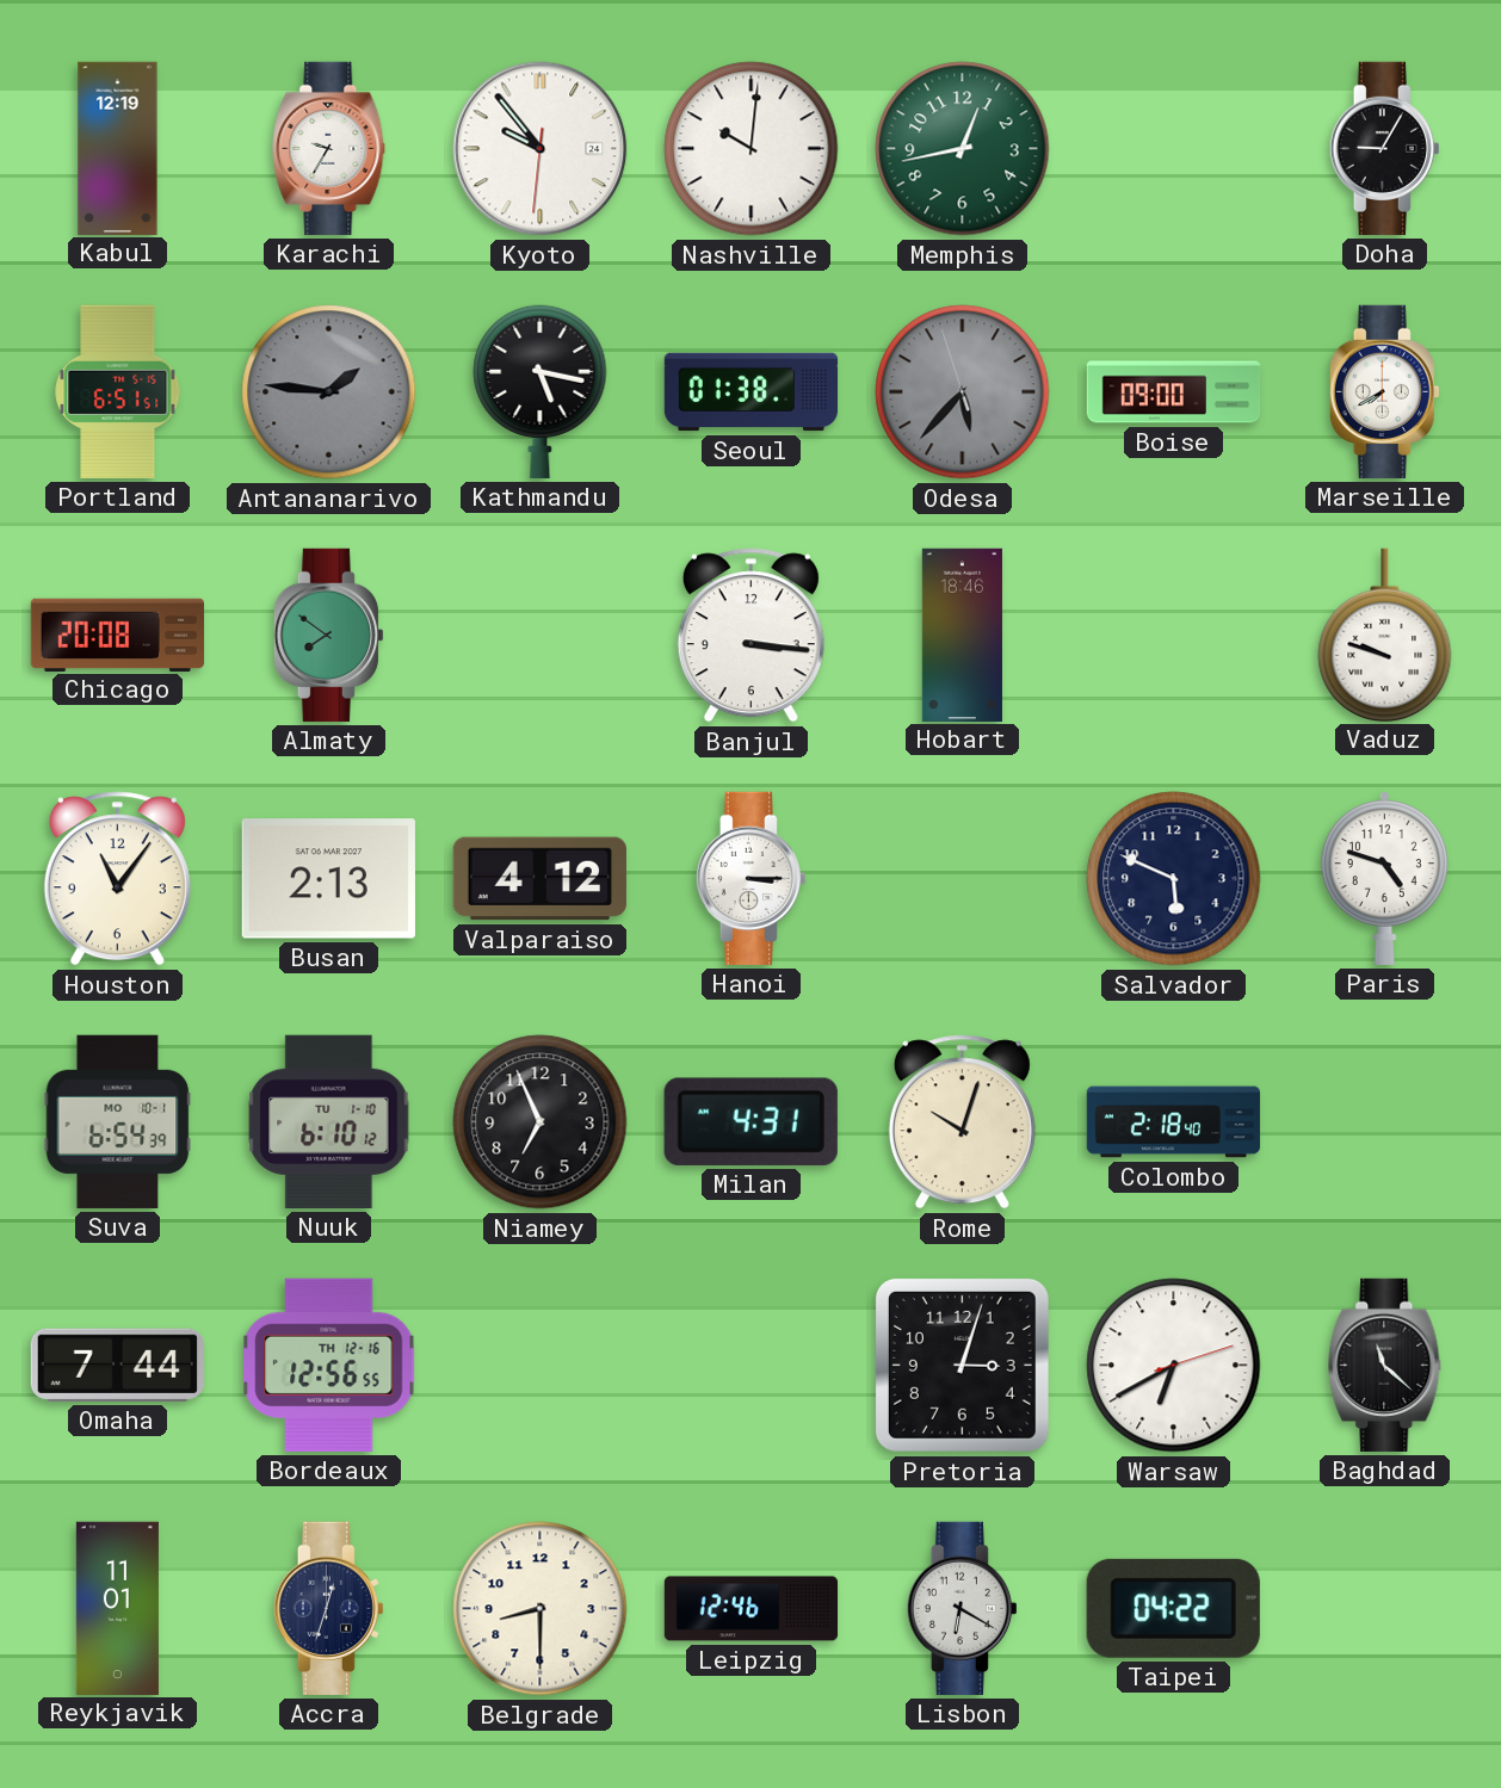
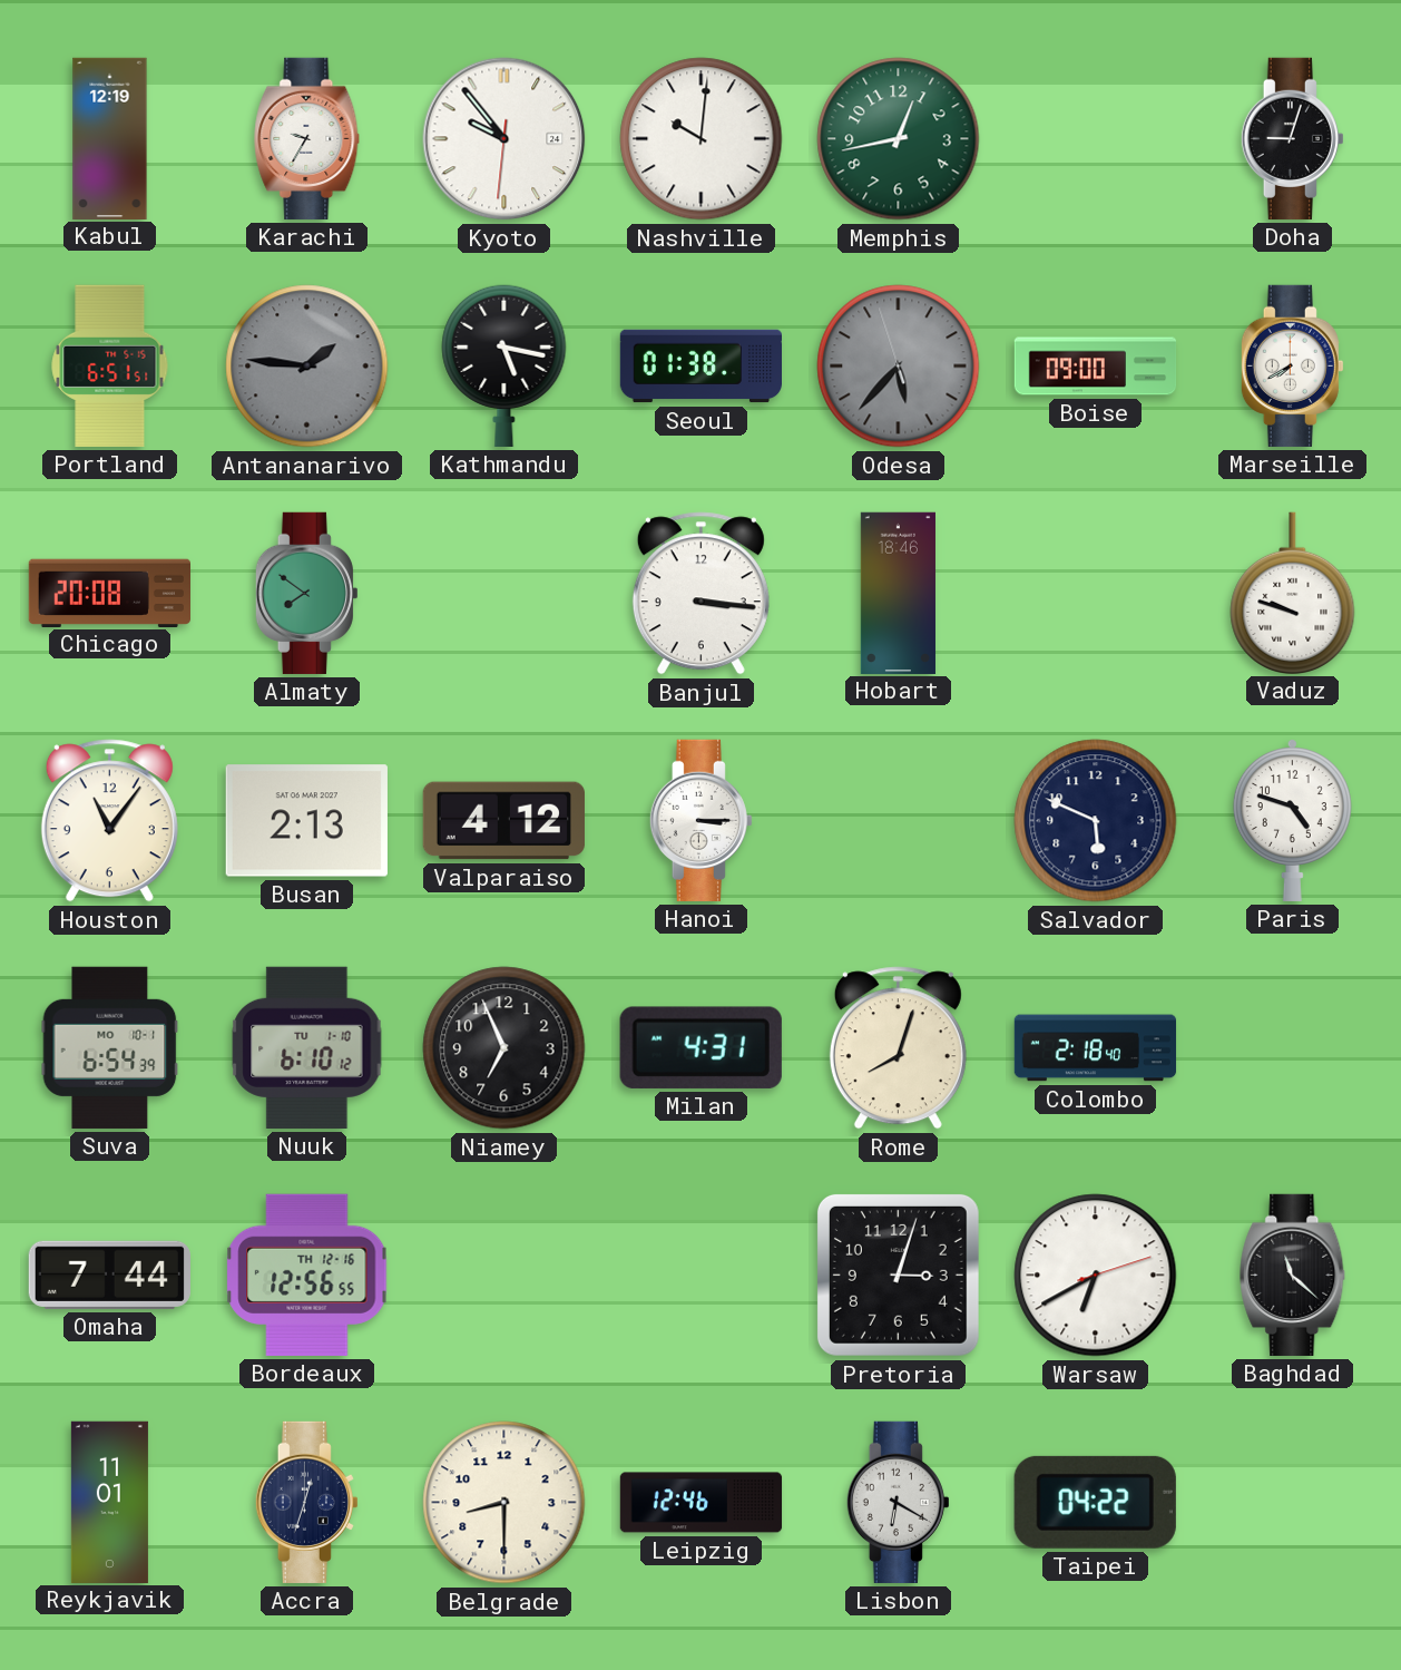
Doha: 9:05 -> 9:03
Rome: 10:03 -> 8:03
